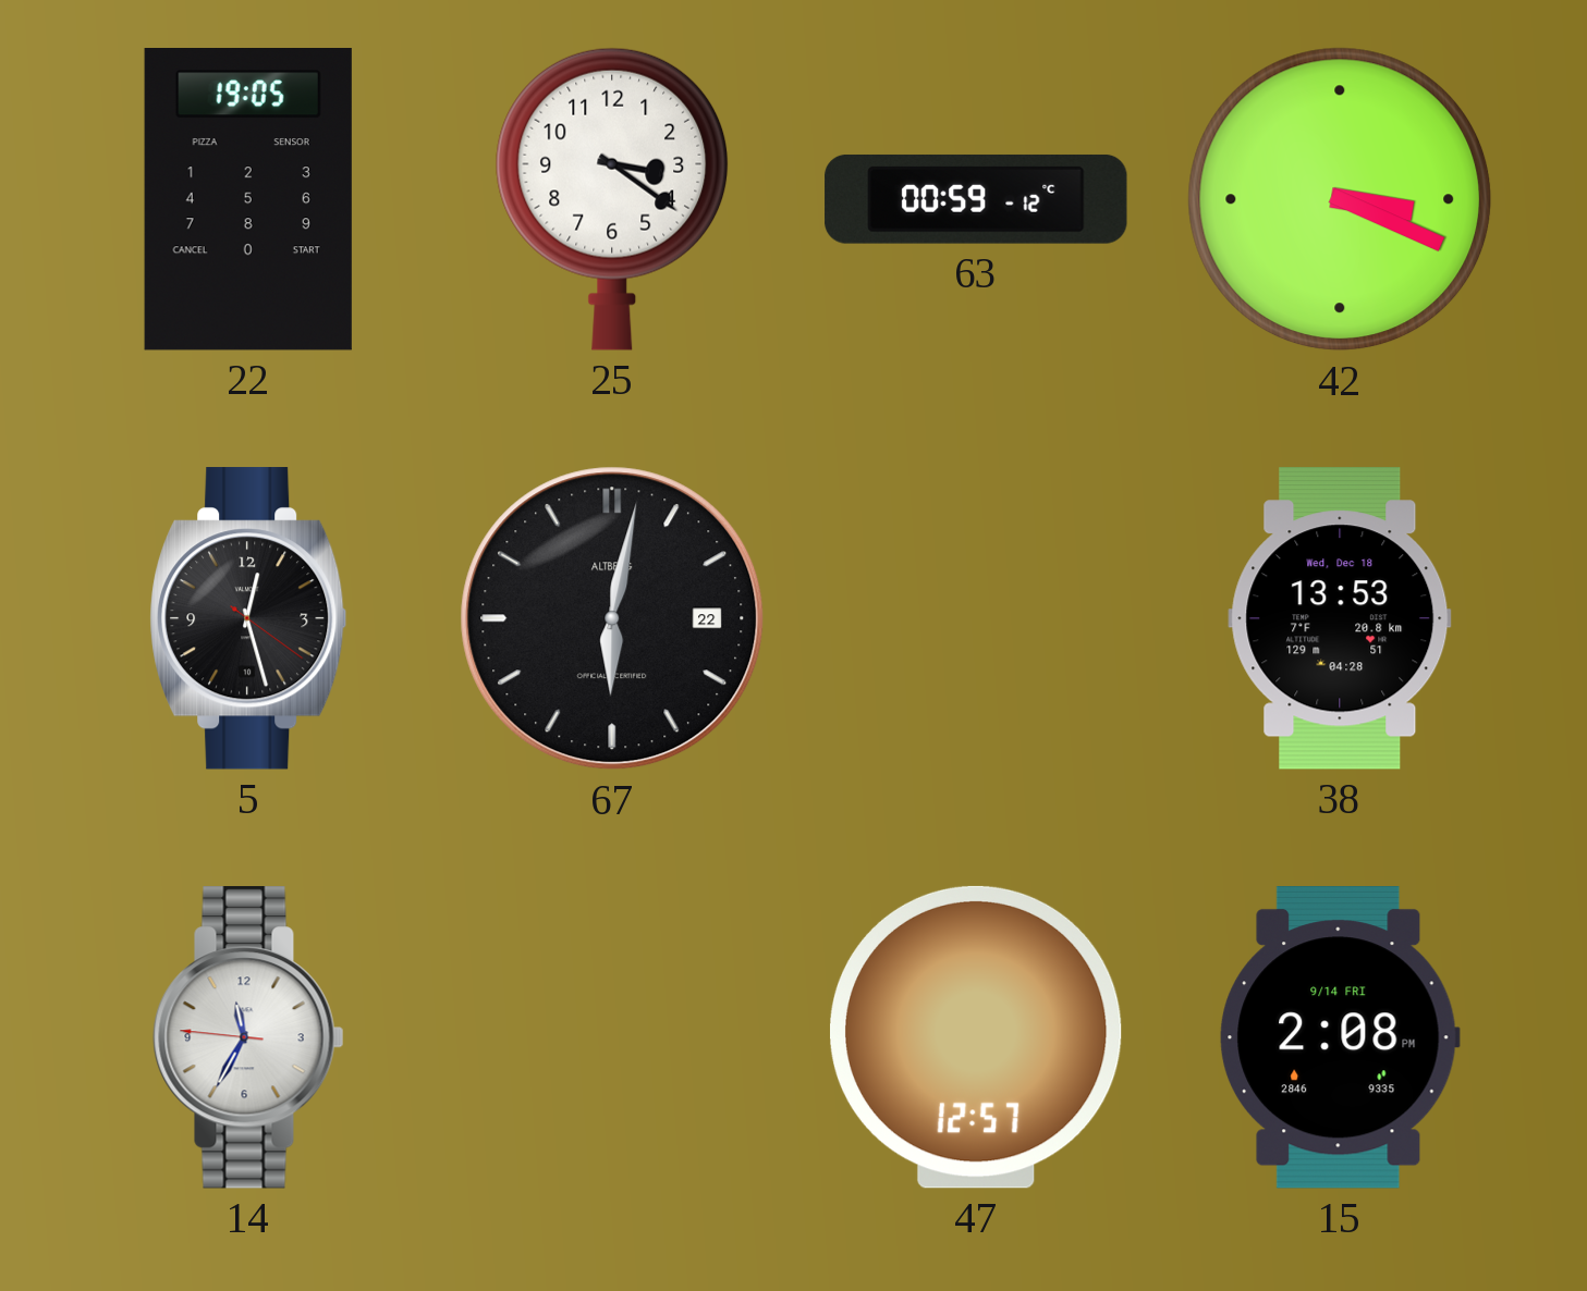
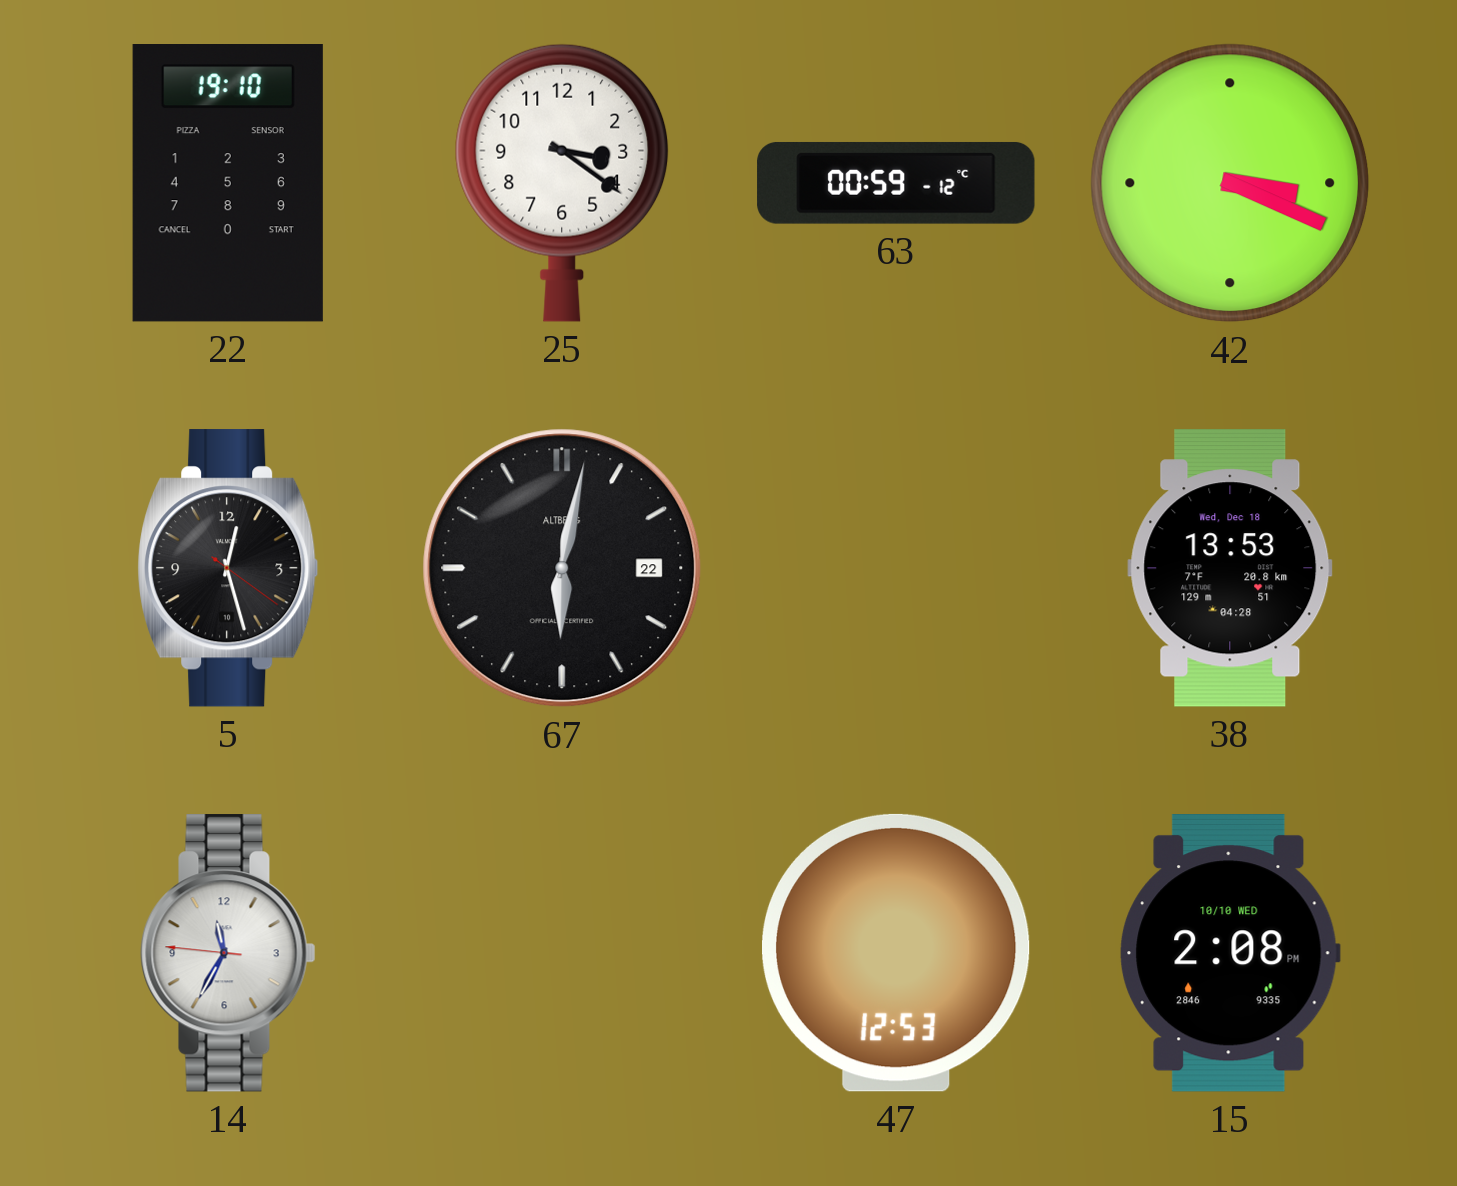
22: 19:05 -> 19:10
47: 12:57 -> 12:53
15 date: 9/14 FRI -> 10/10 WED
